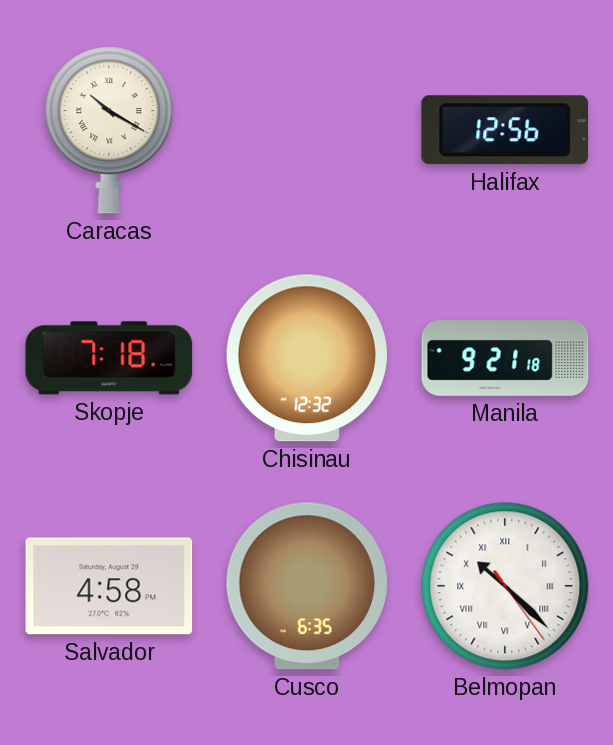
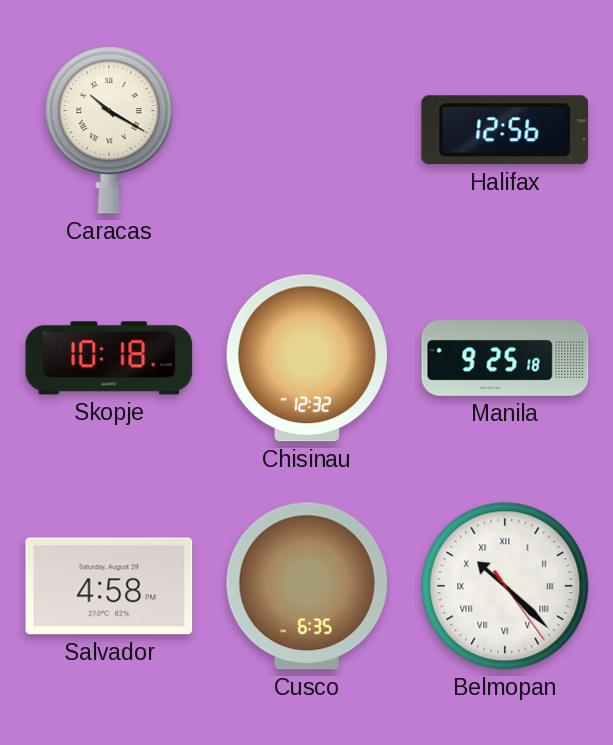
Skopje: 7:18 -> 10:18
Manila: 9:21 -> 9:25
